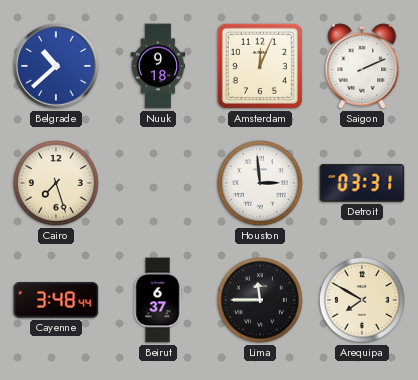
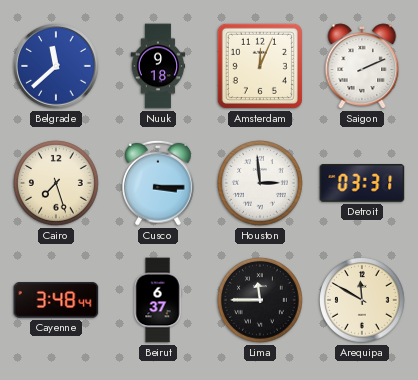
Belgrade: 10:38 -> 11:38
Cusco: none -> 3:15
Arequipa: 7:50 -> 11:50
